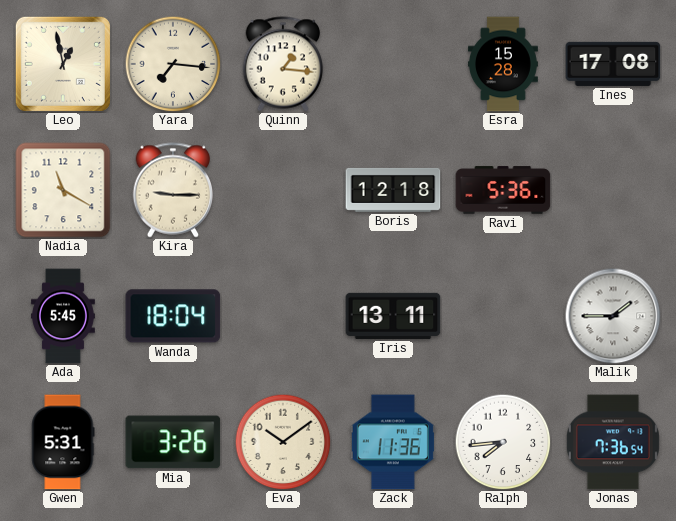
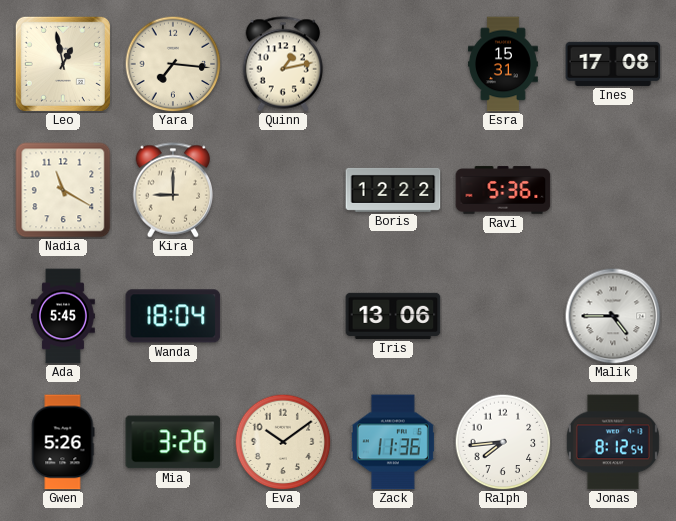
Quinn: 1:16 -> 1:13
Esra: 15:28 -> 15:31
Kira: 9:15 -> 9:00
Boris: 12:18 -> 12:22
Iris: 13:11 -> 13:06
Malik: 1:45 -> 4:45
Gwen: 5:31 -> 5:26
Jonas: 7:36 -> 8:12
